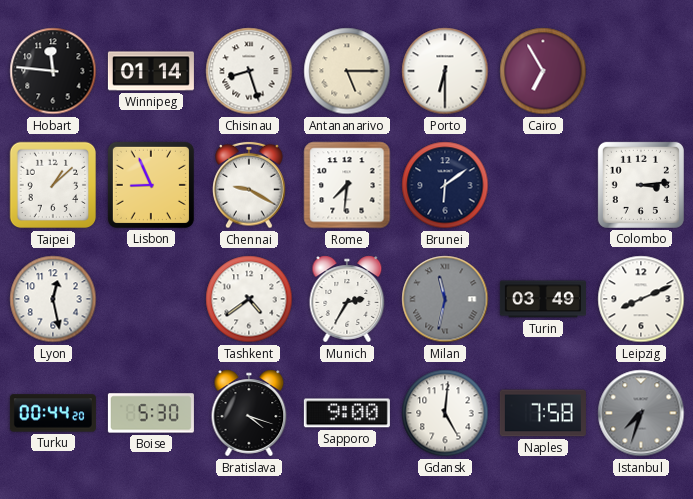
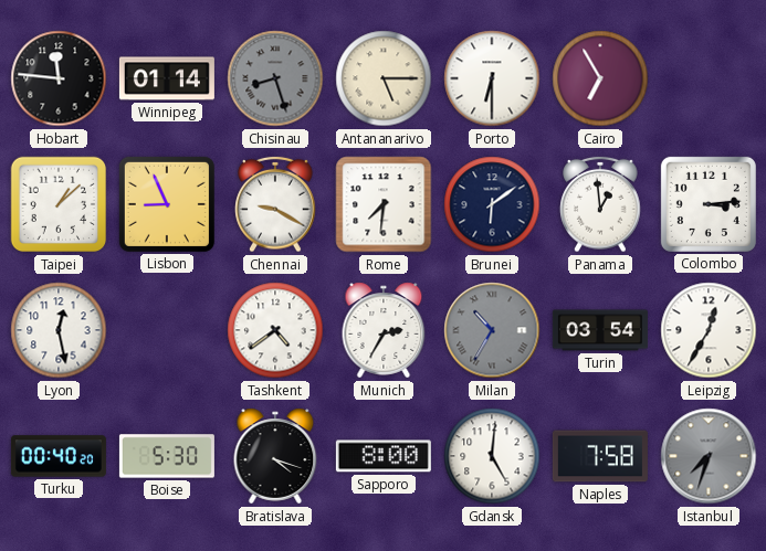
Chisinau dial: white -> grey
Panama: none -> 12:59
Milan: 11:32 -> 10:35
Turin: 03:49 -> 03:54
Leipzig: 8:11 -> 12:35
Turku: 00:44 -> 00:40
Sapporo: 9:00 -> 8:00
